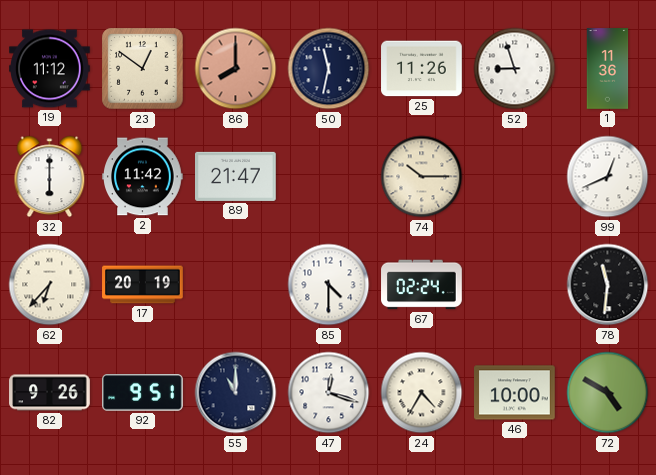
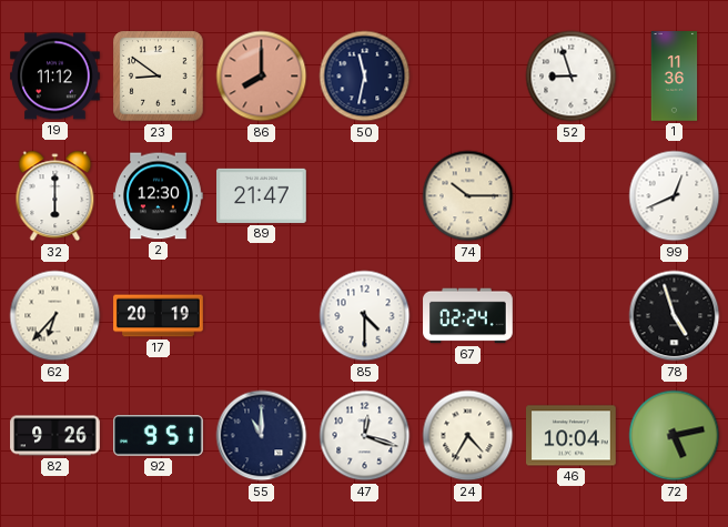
23: 12:51 -> 8:51
25: 11:26 -> none
2: 11:42 -> 12:30
78: 11:31 -> 4:57
46: 10:00 -> 10:04
72: 4:50 -> 5:13
